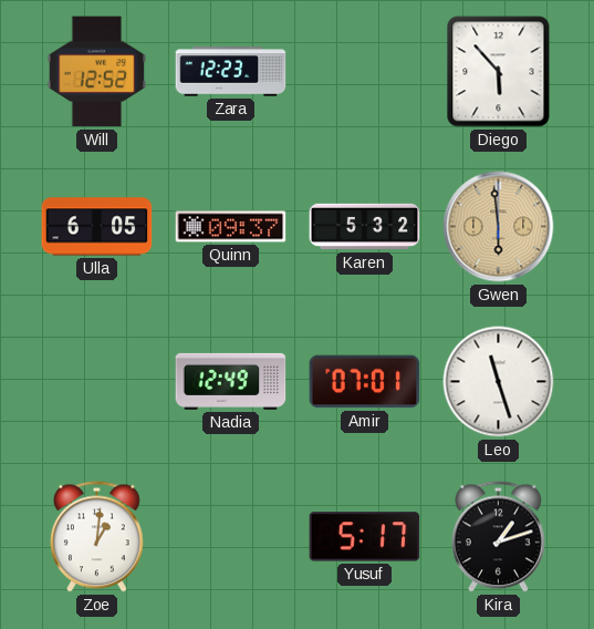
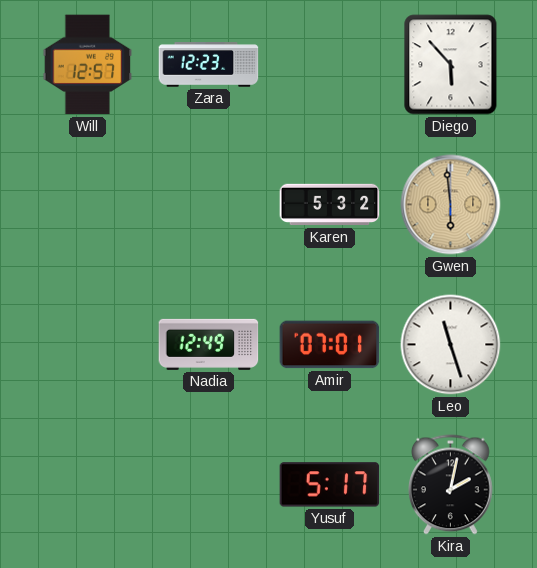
Will: 12:52 -> 12:57
Ulla: 6:05 -> none
Quinn: 09:37 -> none
Zoe: 1:01 -> none
Kira: 1:12 -> 2:02
